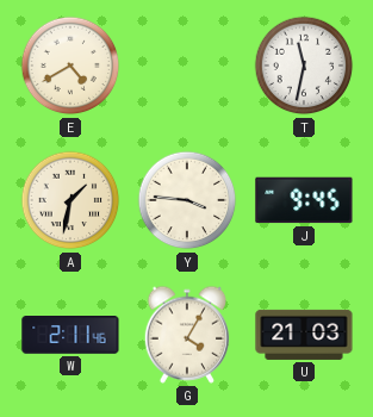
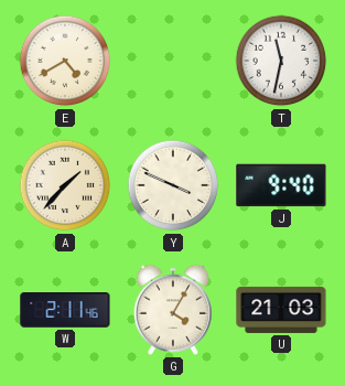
A: 1:32 -> 1:37
Y: 3:46 -> 3:49
J: 9:45 -> 9:40
